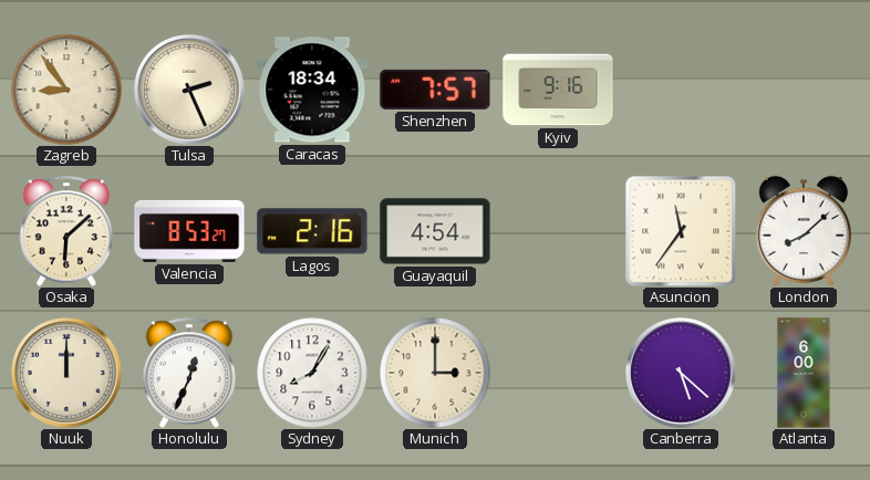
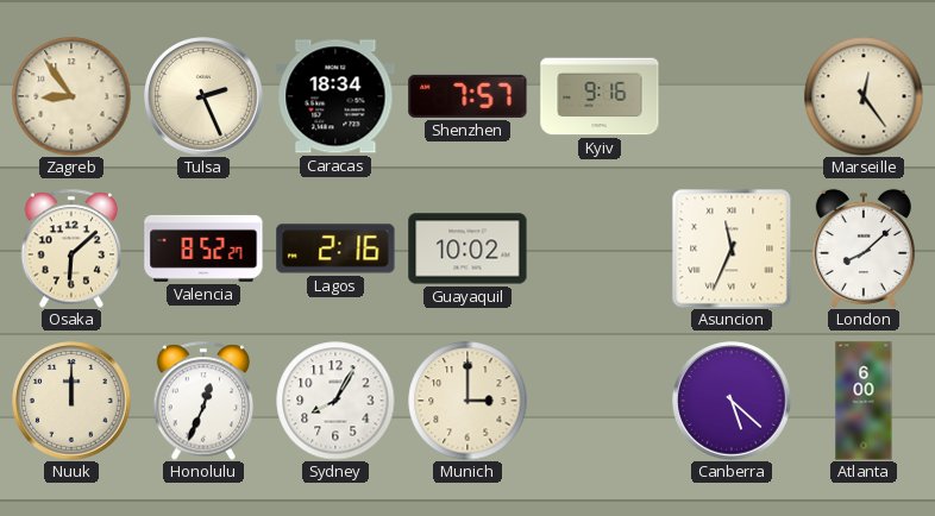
Marseille: none -> 12:24
Valencia: 8:53 -> 8:52
Guayaquil: 4:54 -> 10:02
Asuncion: 11:36 -> 11:34
